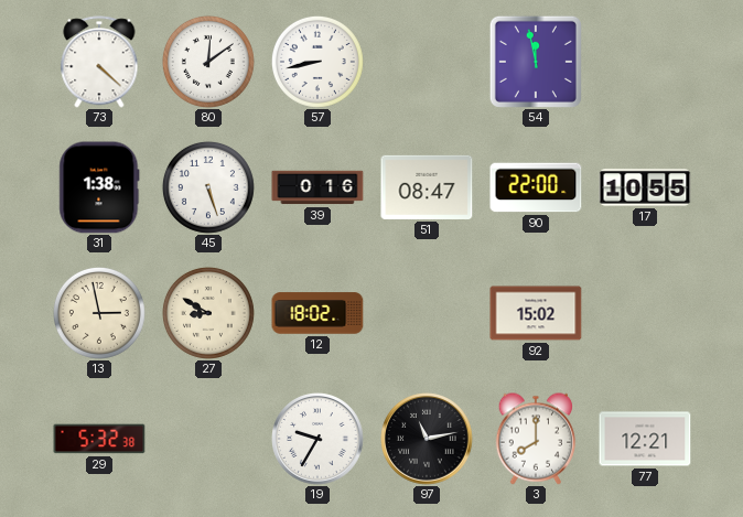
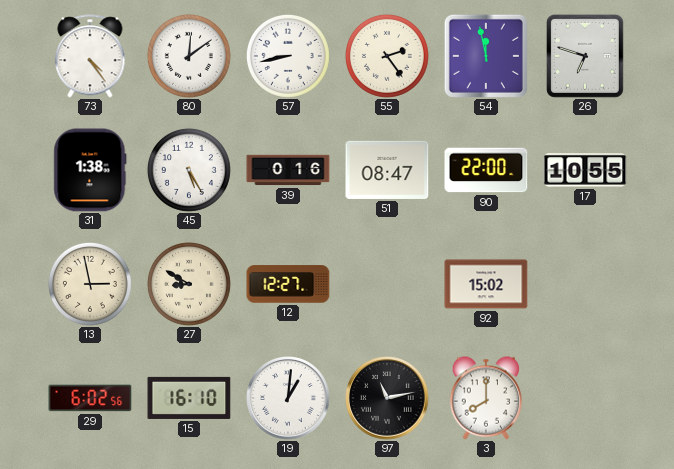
73: 4:22 -> 4:24
55: none -> 2:24
26: none -> 6:48
45: 5:27 -> 5:25
12: 18:02 -> 12:27
29: 5:32 -> 6:02
15: none -> 16:10
19: 9:35 -> 1:01
77: 12:21 -> none
